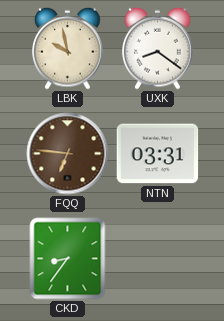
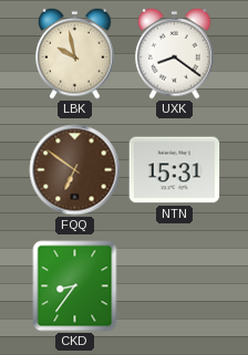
FQQ: 6:46 -> 6:51
NTN: 03:31 -> 15:31
